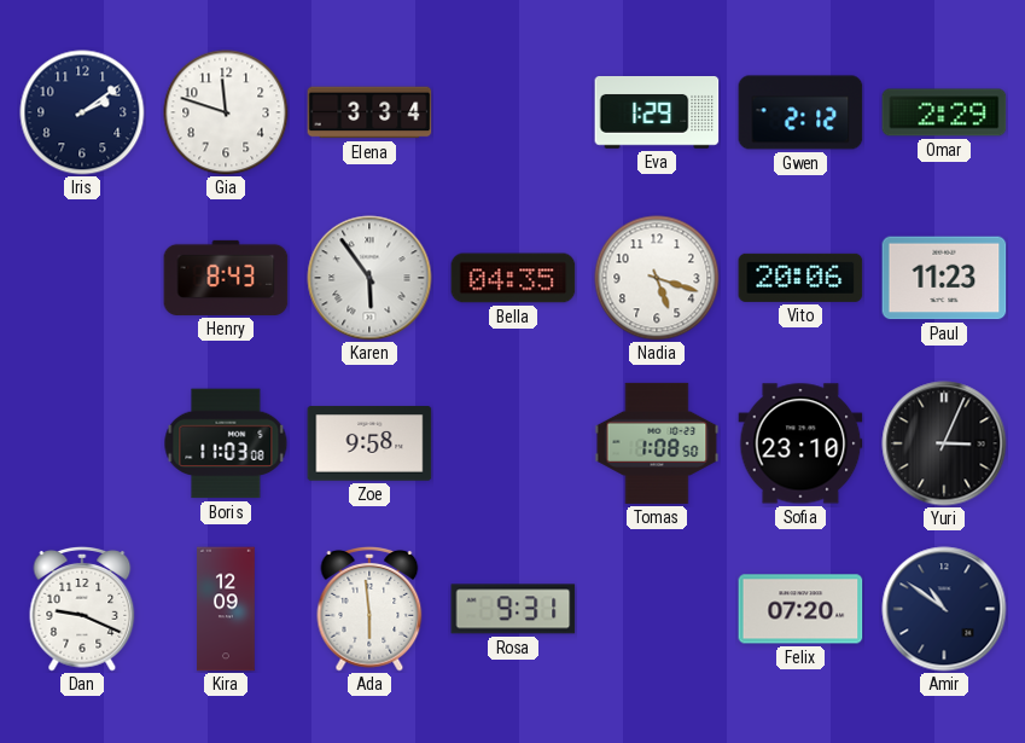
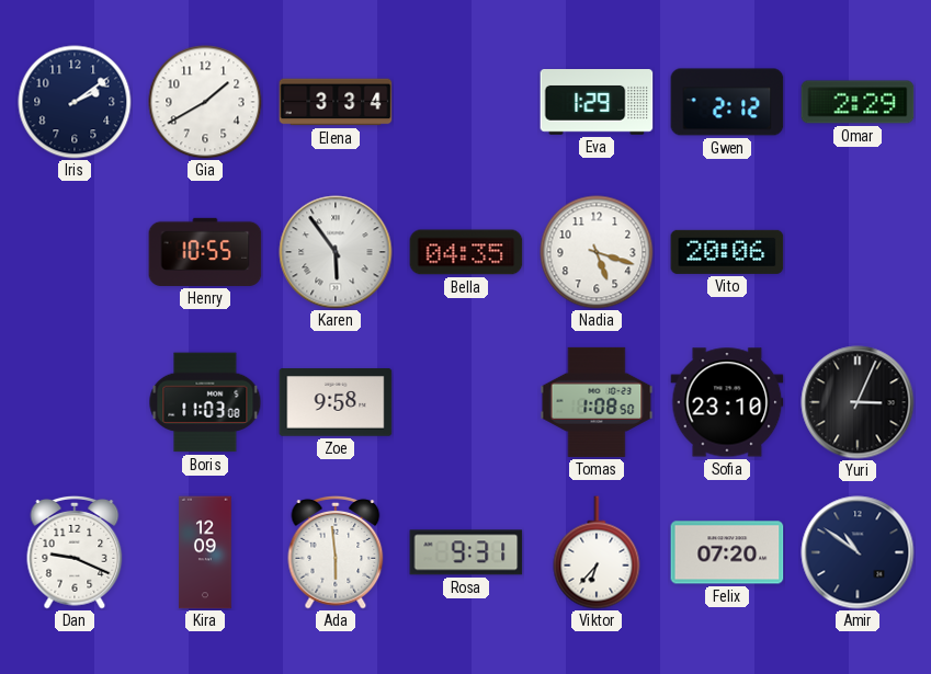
Gia: 11:48 -> 1:40
Henry: 8:43 -> 10:55
Paul: 11:23 -> none
Viktor: none -> 6:37
